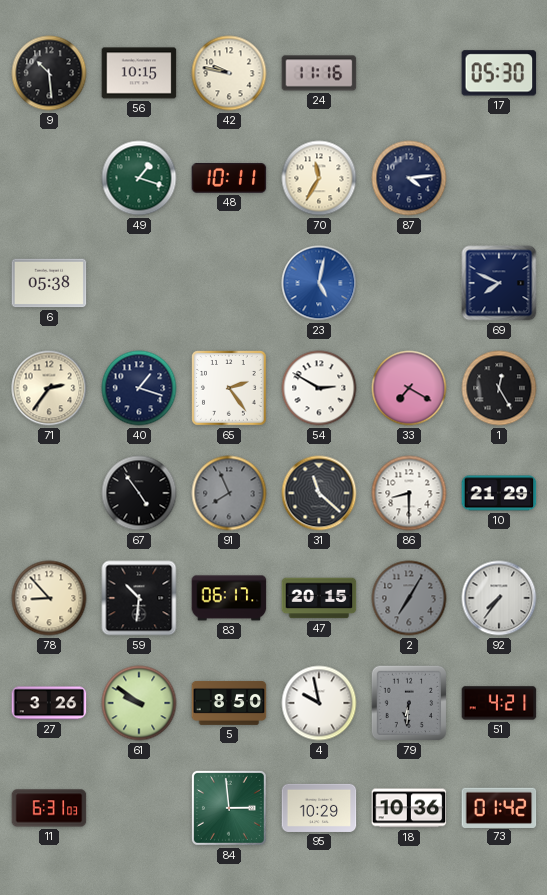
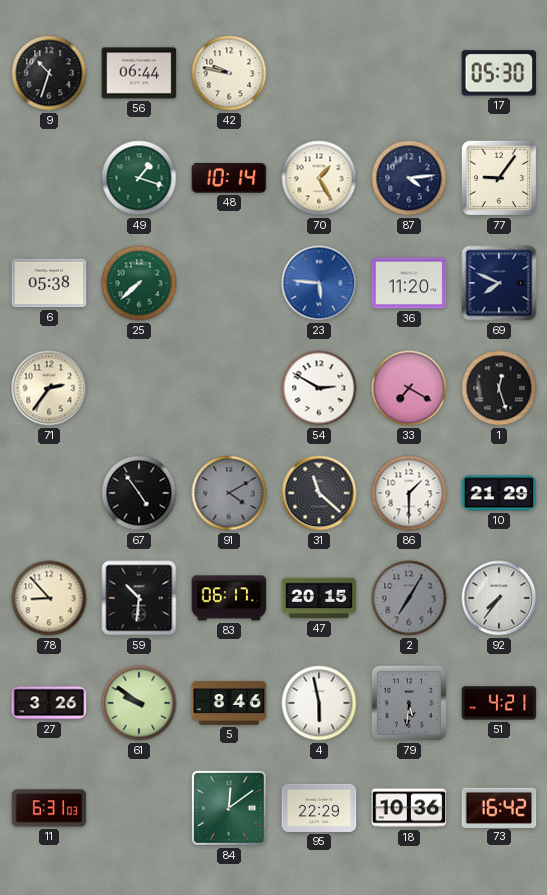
9: 10:29 -> 10:33
56: 10:15 -> 06:44
24: 11:16 -> none
48: 10:11 -> 10:14
70: 11:35 -> 1:25
77: none -> 9:06
25: none -> 7:38
23: 5:02 -> 5:46
36: none -> 11:20
40: 1:18 -> none
65: 2:24 -> none
1: 12:25 -> 12:27
91: 7:56 -> 4:10
86: 8:30 -> 1:30
5: 8:50 -> 8:46
4: 9:58 -> 5:58
79: 6:31 -> 5:31
84: 2:59 -> 12:09
95: 10:29 -> 22:29
73: 01:42 -> 16:42
